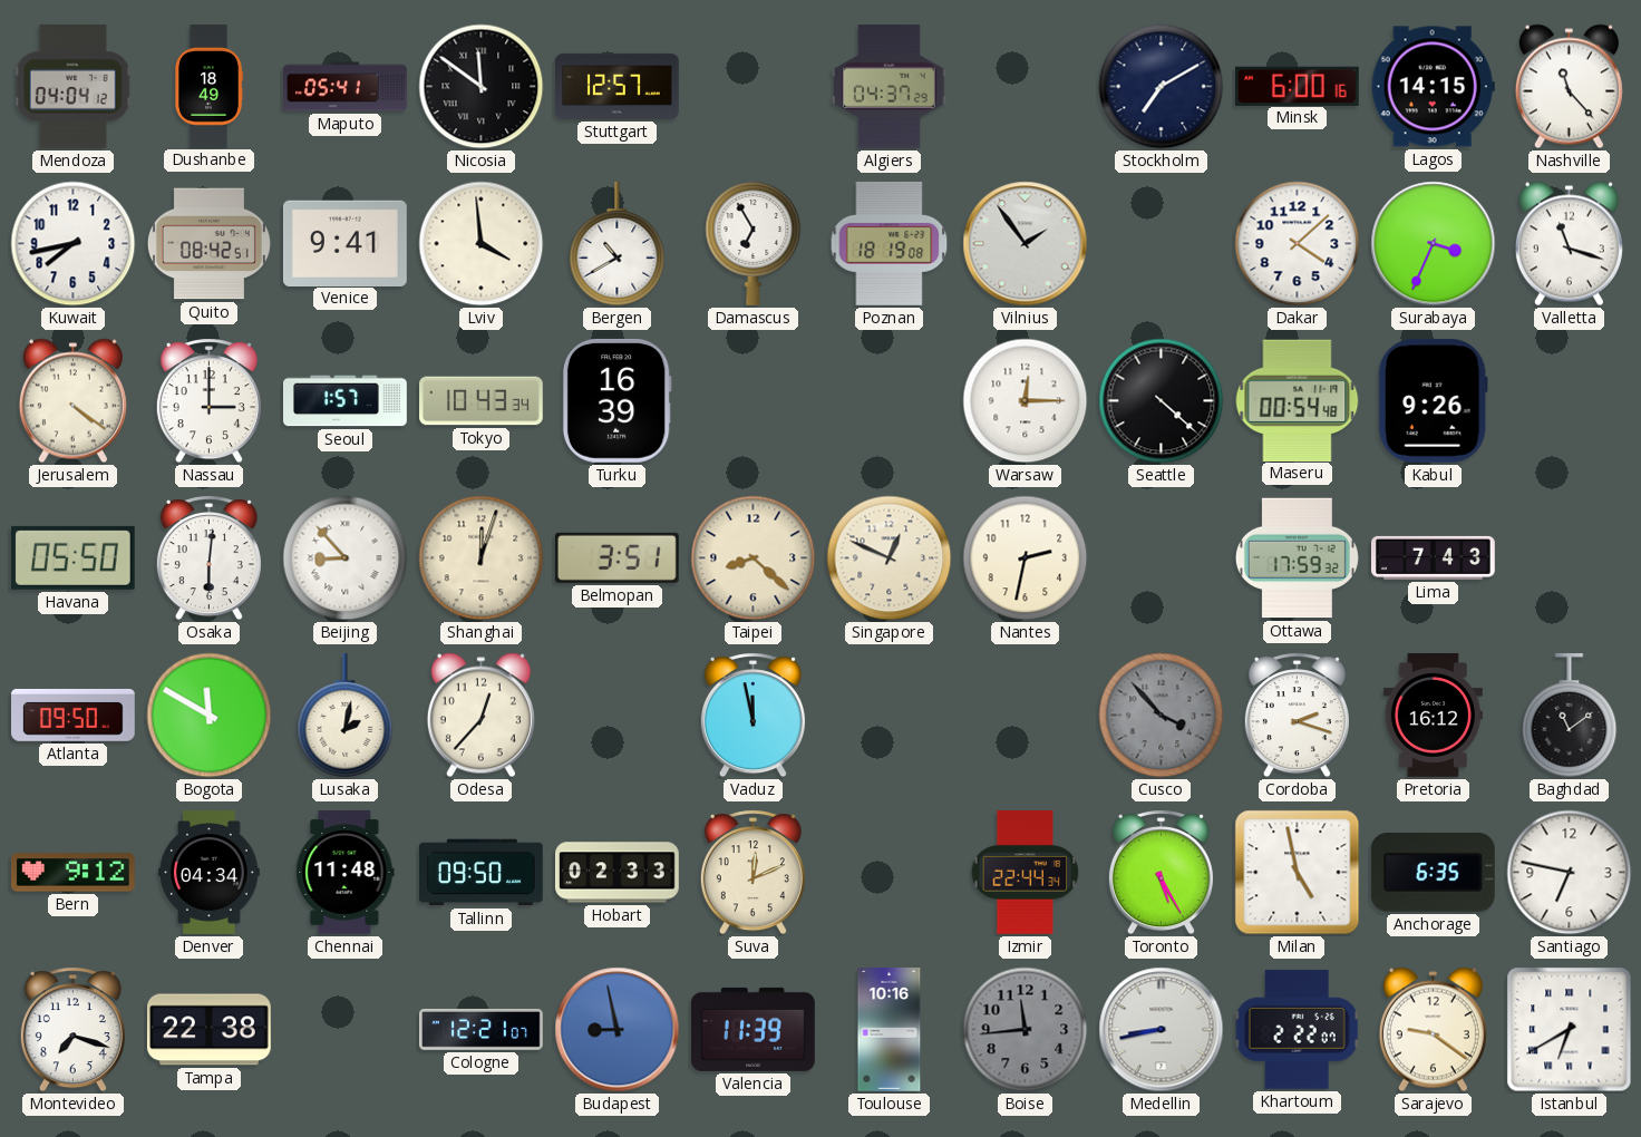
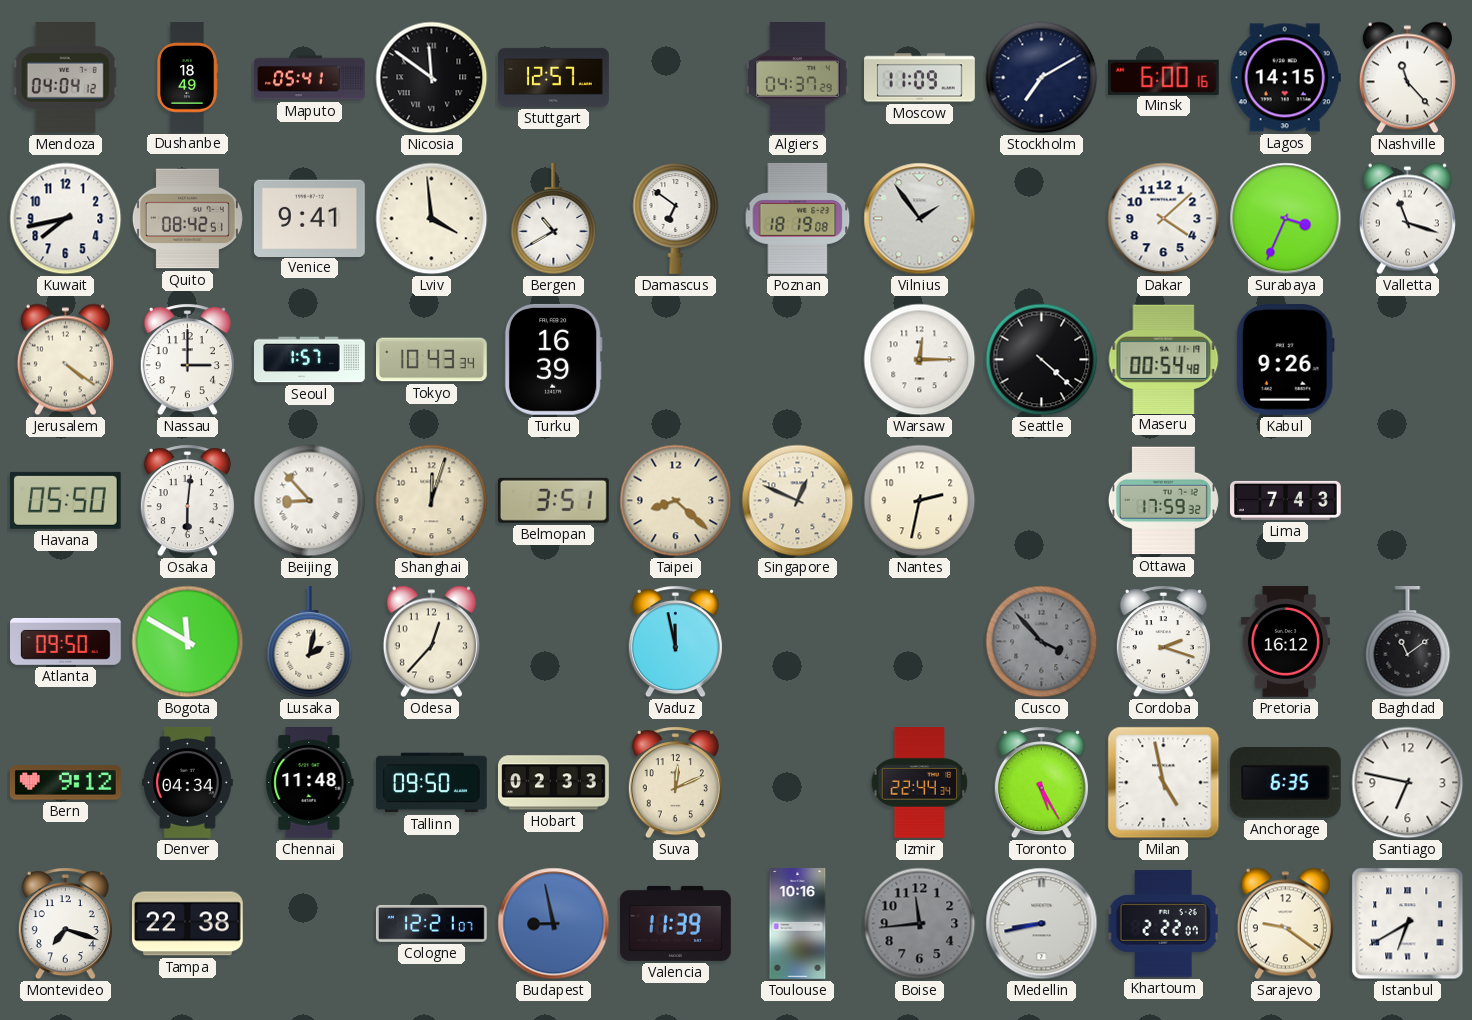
Moscow: none -> 11:09
Damascus: 6:55 -> 6:51
